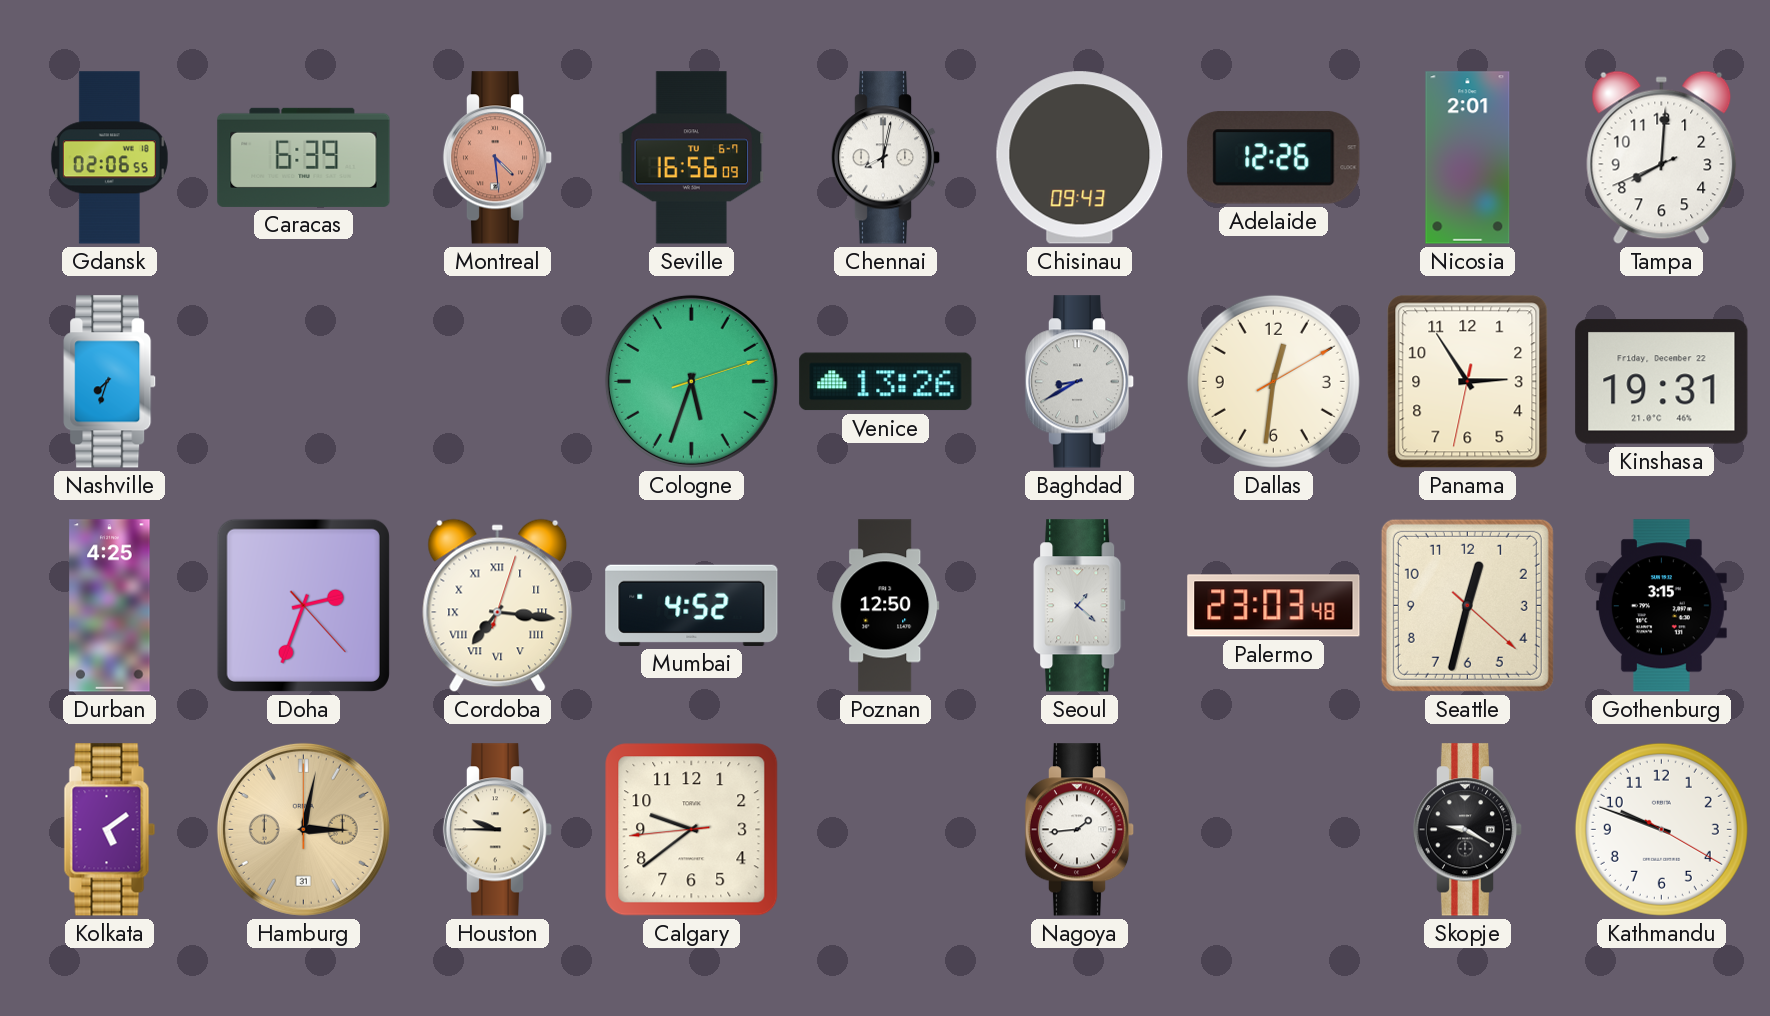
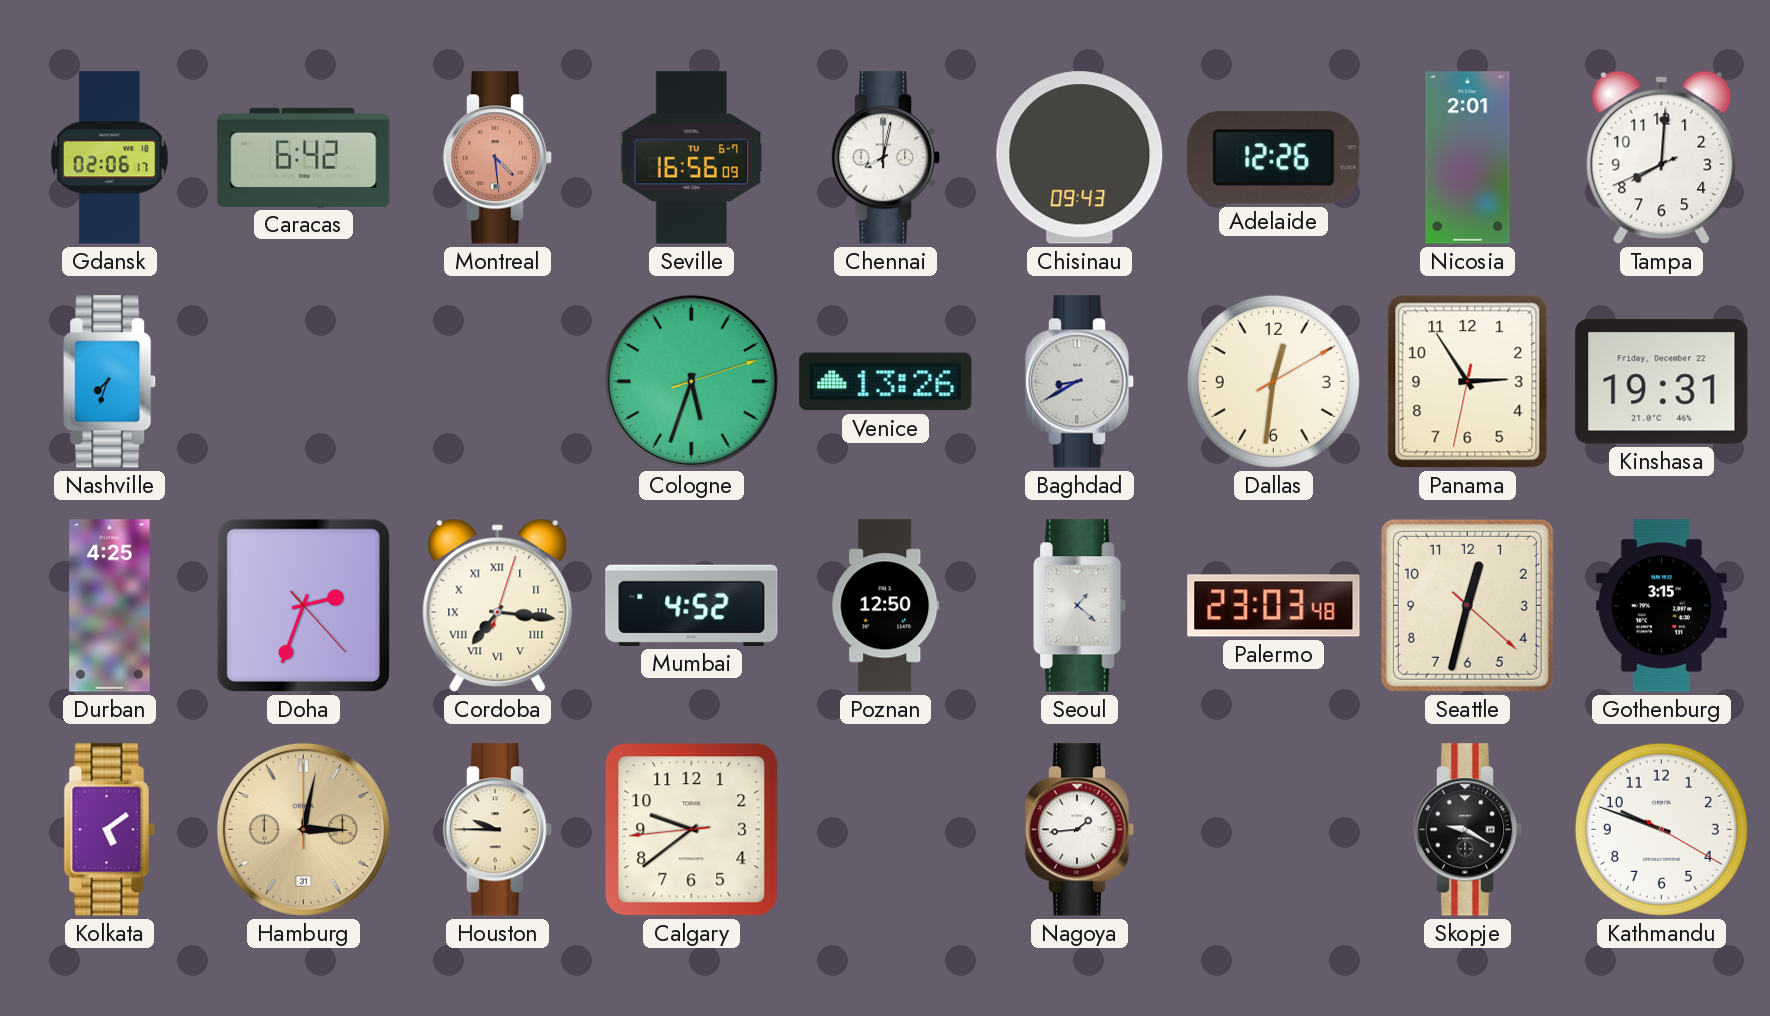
Gdansk: 02:06:55 -> 02:06:17
Caracas: 6:39 -> 6:42
